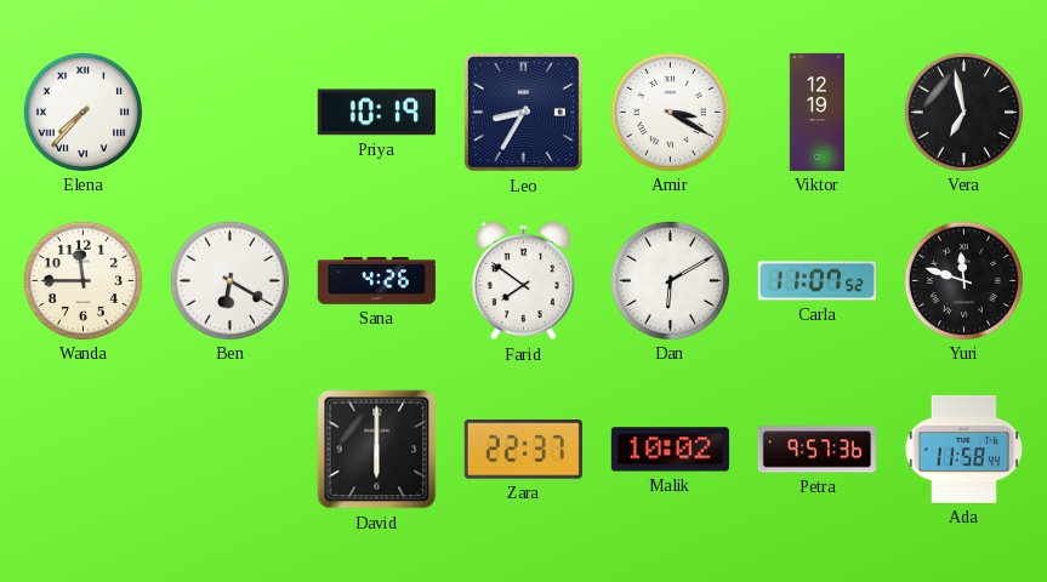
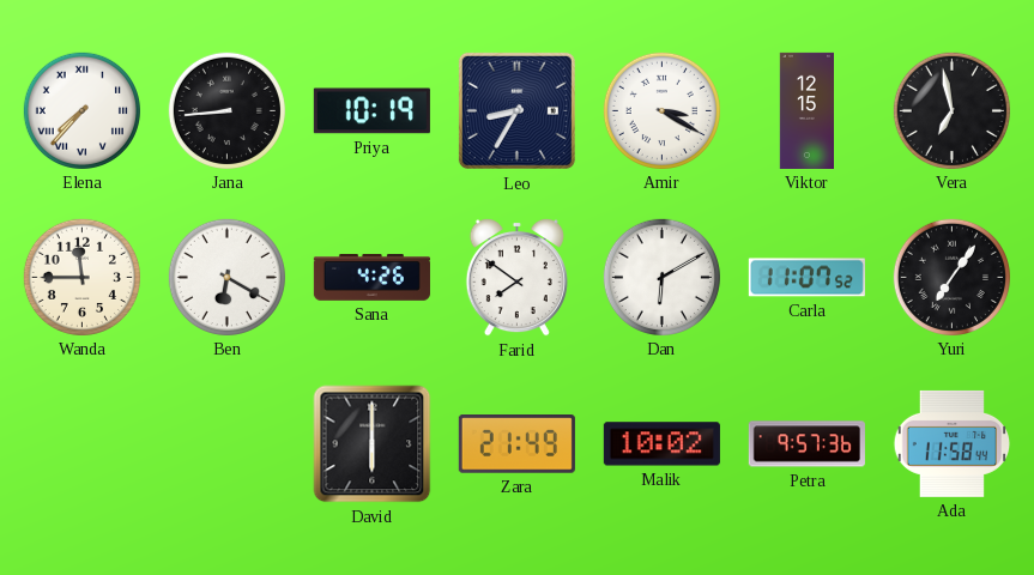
Jana: none -> 8:44
Viktor: 12:19 -> 12:15
Yuri: 11:48 -> 7:06
Zara: 22:37 -> 21:49
